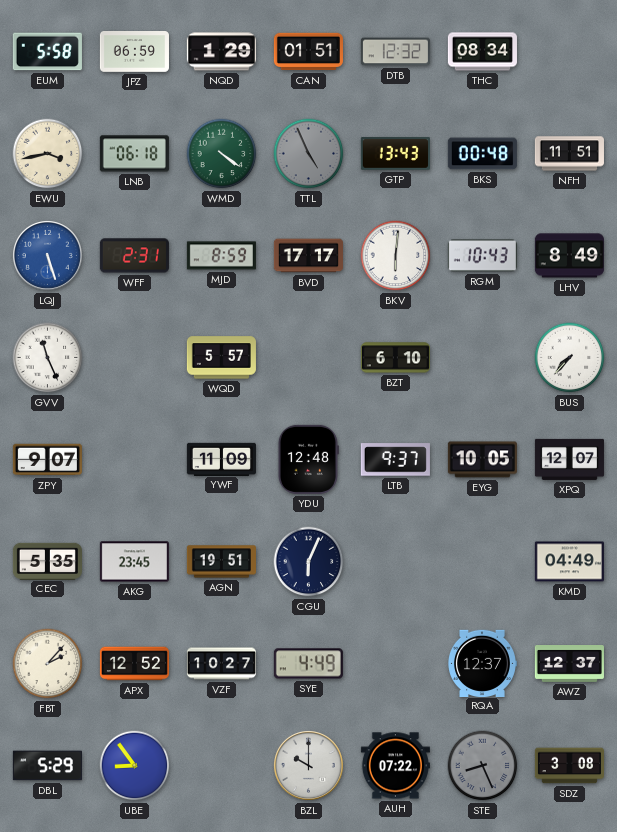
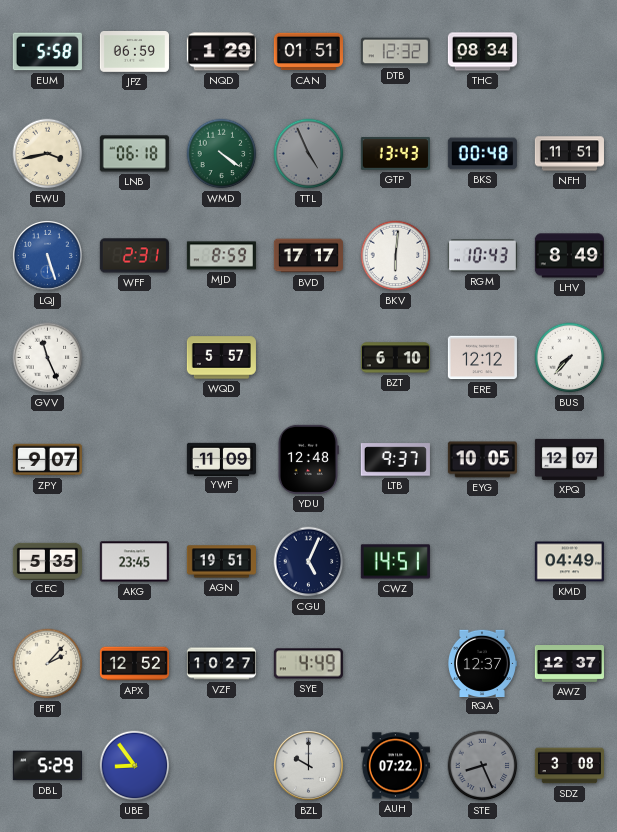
ERE: none -> 12:12
CGU: 6:04 -> 5:04
CWZ: none -> 14:51
